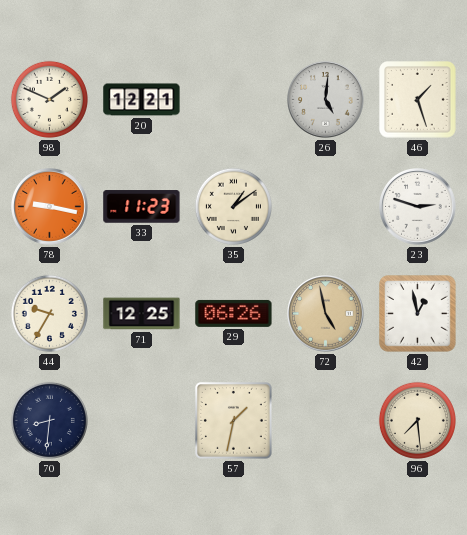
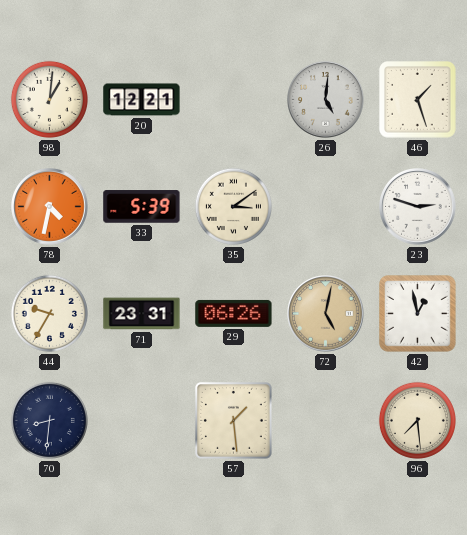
98: 1:49 -> 1:01
78: 9:17 -> 4:32
33: 11:23 -> 5:39
35: 1:09 -> 3:09
71: 12:25 -> 23:31
72: 4:58 -> 5:02
57: 1:32 -> 1:29
